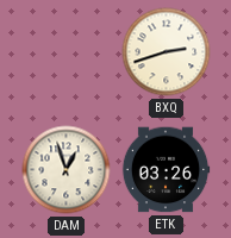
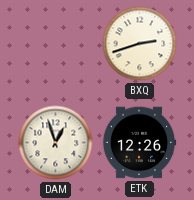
ETK: 03:26 -> 12:26
